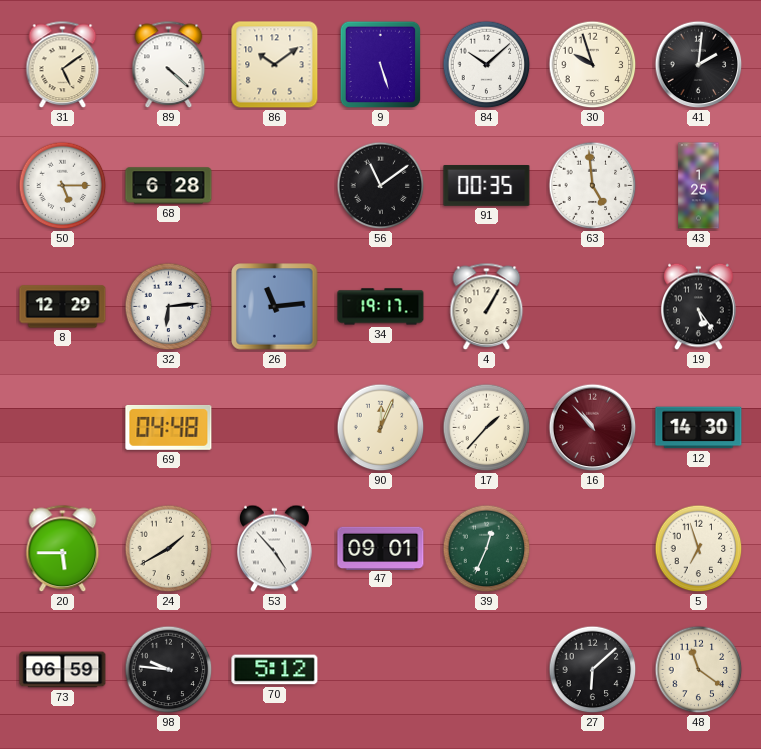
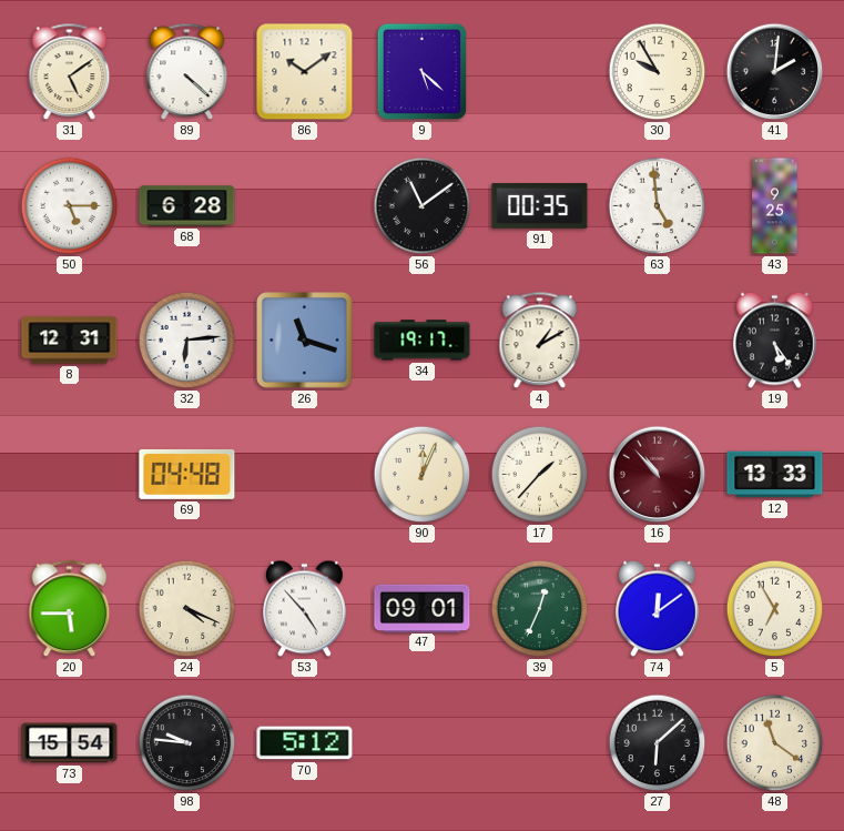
9: 5:27 -> 5:22
84: 10:08 -> none
30: 9:57 -> 9:55
43: 1:25 -> 9:25
8: 12:29 -> 12:31
26: 11:14 -> 11:18
4: 1:05 -> 1:10
12: 14:30 -> 13:33
24: 1:40 -> 4:19
74: none -> 12:09
5: 6:57 -> 6:55
73: 06:59 -> 15:54
